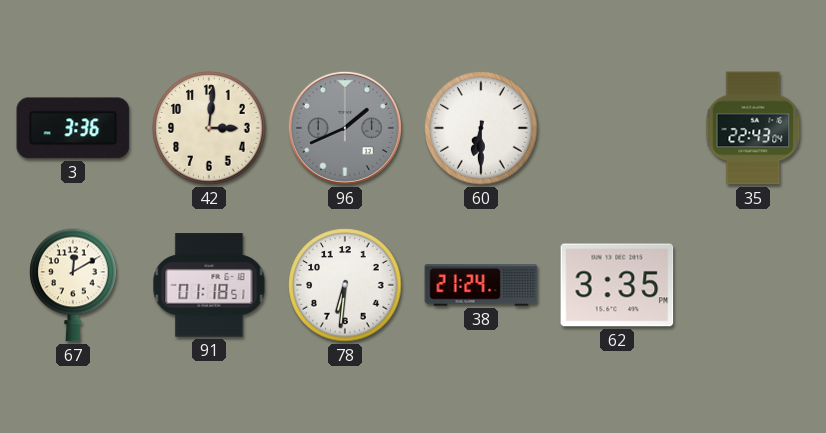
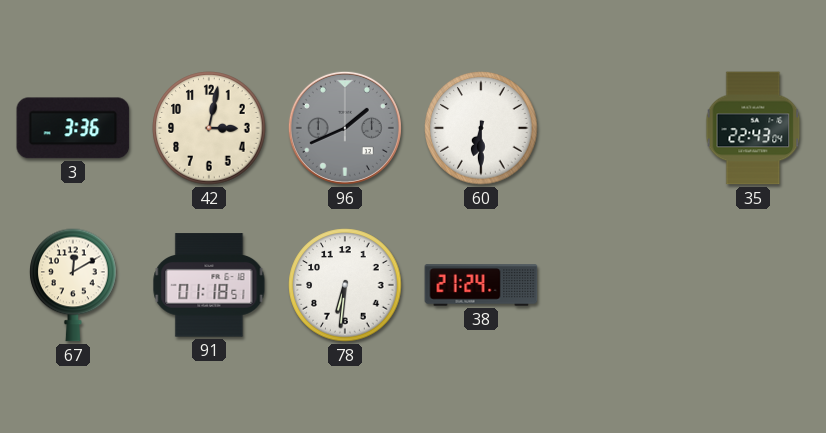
42: 3:01 -> 3:02
62: 3:35 -> none
